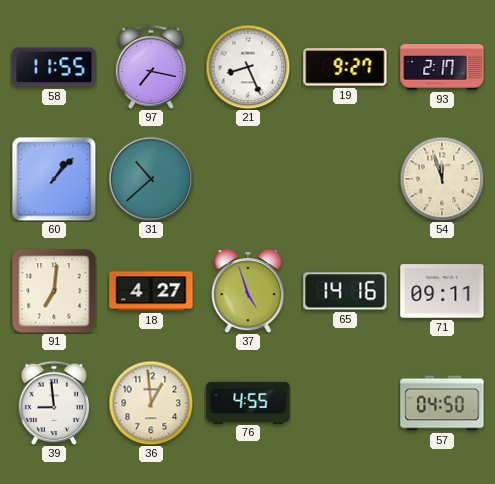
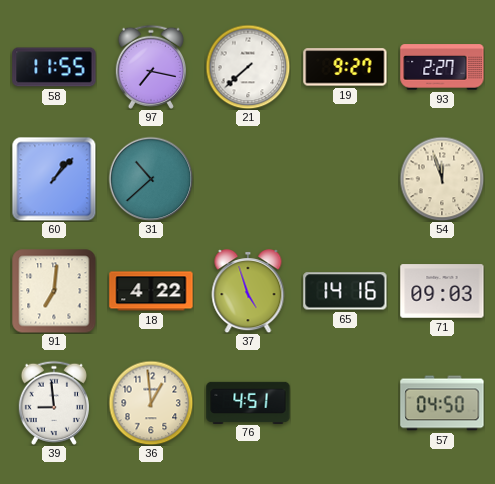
21: 8:26 -> 7:38
93: 2:17 -> 2:27
18: 4:27 -> 4:22
71: 09:11 -> 09:03
76: 4:55 -> 4:51
